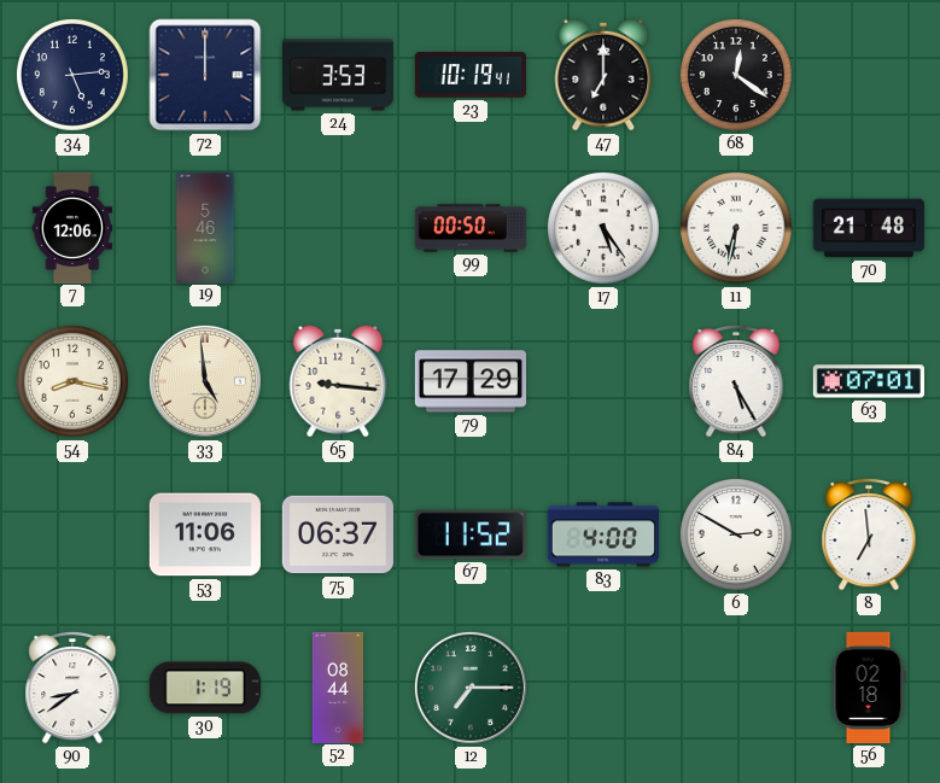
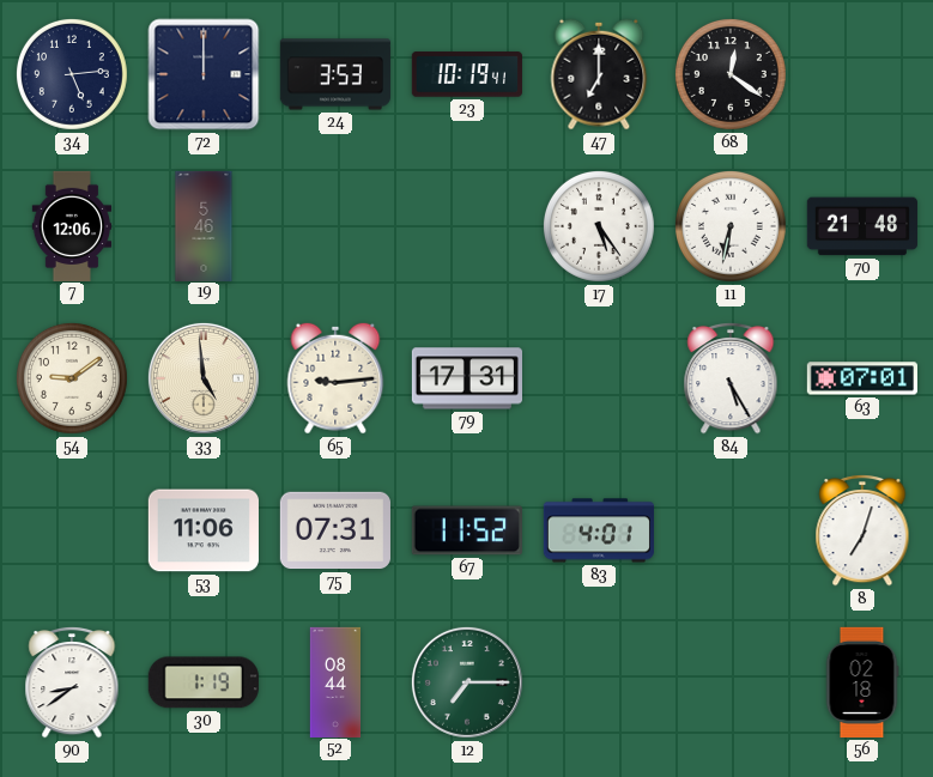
99: 00:50 -> none
54: 8:17 -> 9:09
65: 9:16 -> 9:14
79: 17:29 -> 17:31
75: 06:37 -> 07:31
83: 4:00 -> 4:01
6: 2:50 -> none
8: 6:59 -> 7:03
